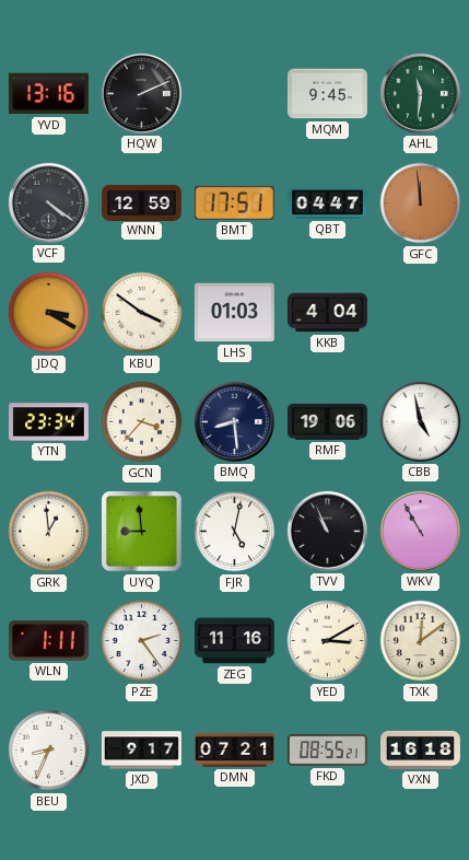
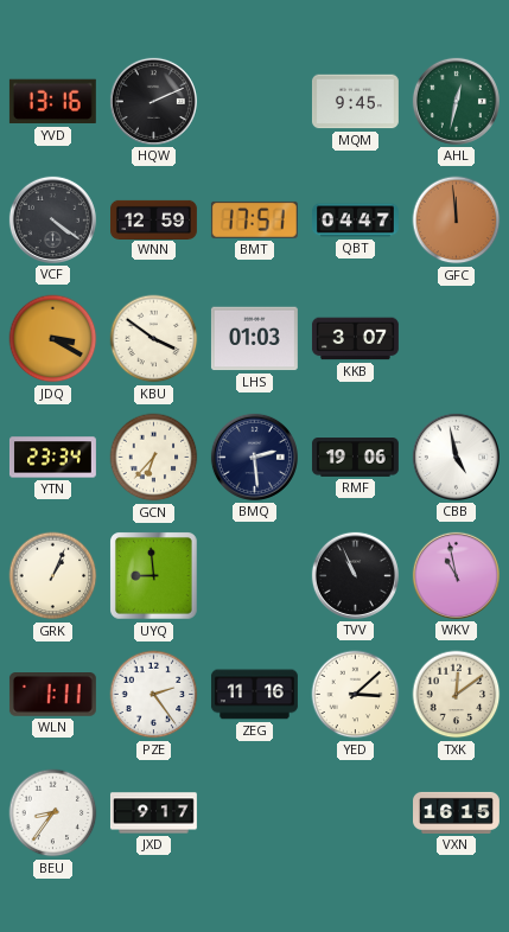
AHL: 11:31 -> 12:32
KKB: 4:04 -> 3:07
GCN: 3:37 -> 6:37
BMQ: 8:29 -> 2:29
GRK: 12:59 -> 1:04
FJR: 5:02 -> none
WKV: 10:55 -> 10:58
YED: 3:10 -> 3:08
BEU: 8:34 -> 8:36
DMN: 07:21 -> none
FKD: 08:55 -> none
VXN: 16:18 -> 16:15
